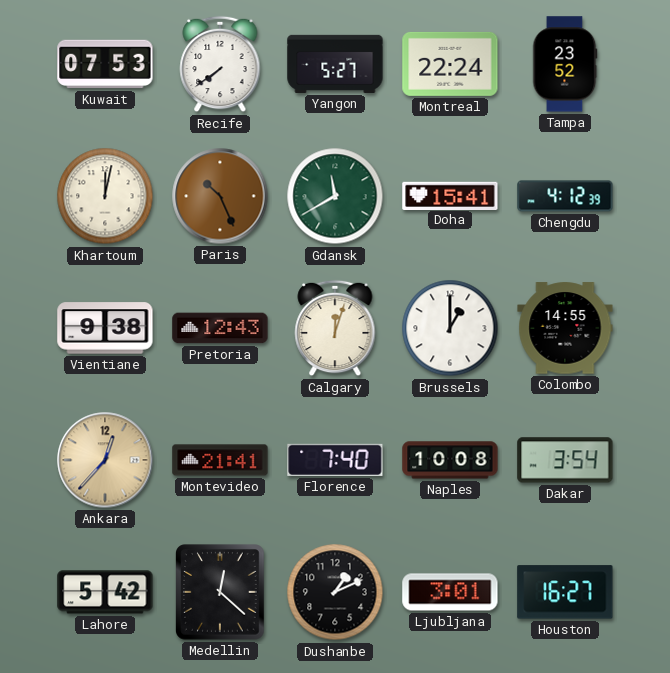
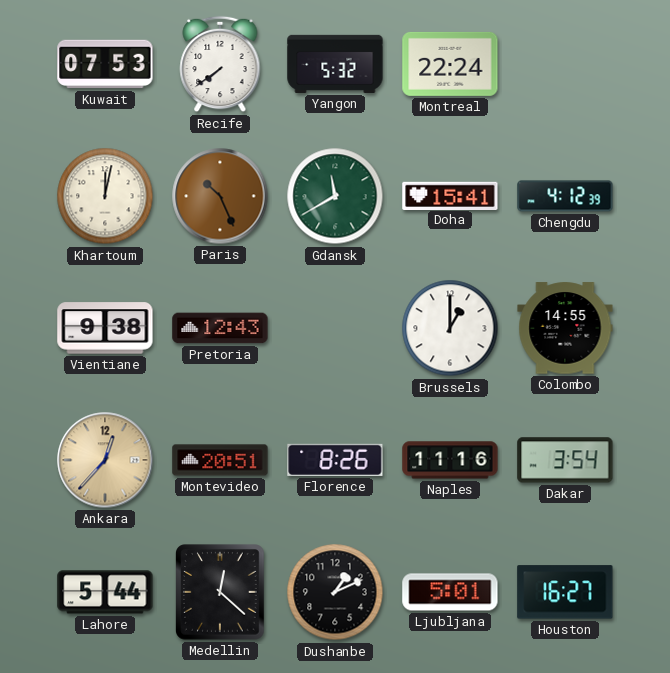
Yangon: 5:27 -> 5:32
Tampa: 23:52 -> none
Calgary: 12:03 -> none
Montevideo: 21:41 -> 20:51
Florence: 7:40 -> 8:26
Naples: 10:08 -> 11:16
Lahore: 5:42 -> 5:44
Ljubljana: 3:01 -> 5:01
